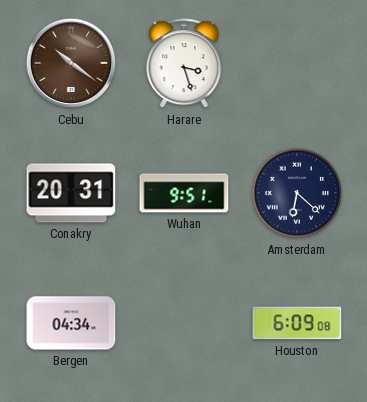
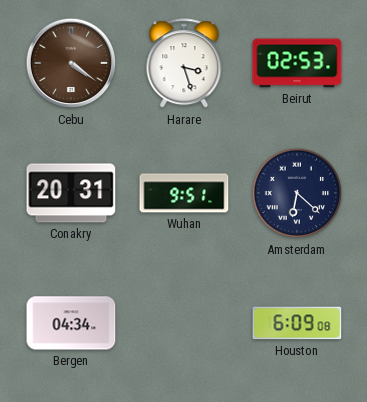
Cebu: 10:21 -> 4:21
Beirut: none -> 02:53
